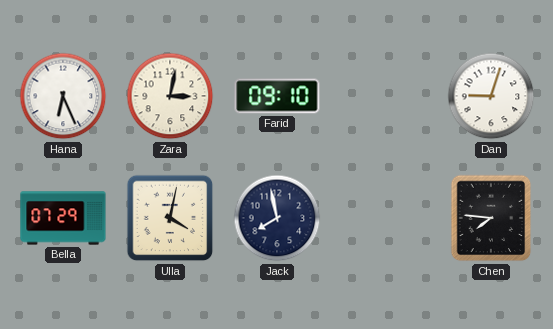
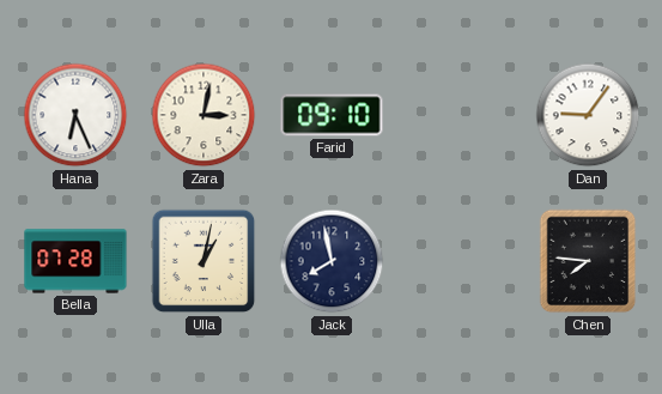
Dan: 9:03 -> 9:06
Bella: 07:29 -> 07:28
Ulla: 4:02 -> 1:02
